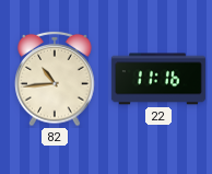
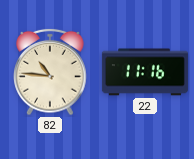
82: 10:44 -> 10:46
